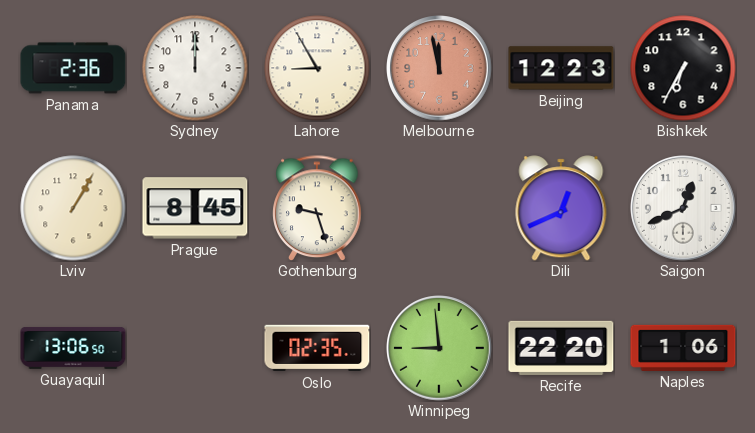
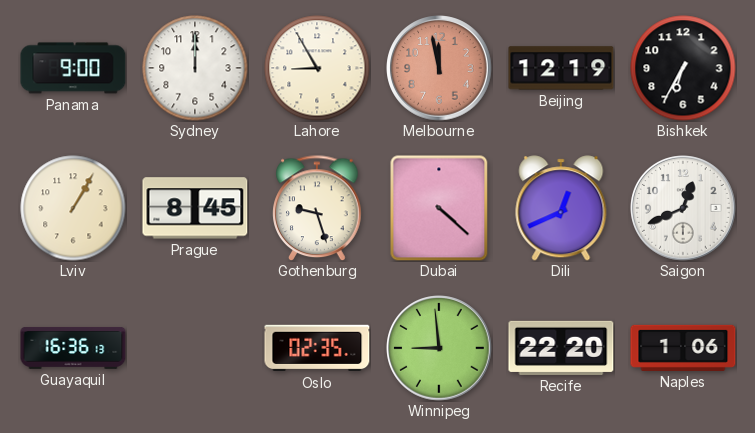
Panama: 2:36 -> 9:00
Beijing: 12:23 -> 12:19
Dubai: none -> 4:22
Guayaquil: 13:06 -> 16:36
